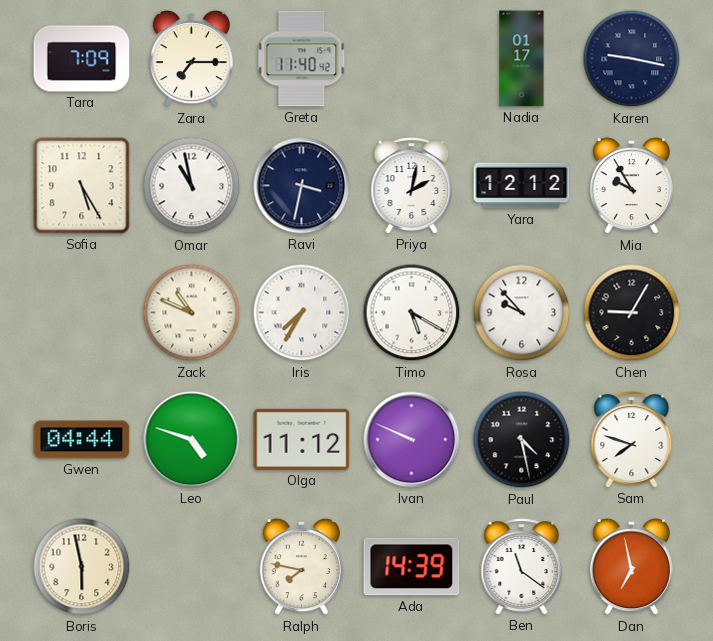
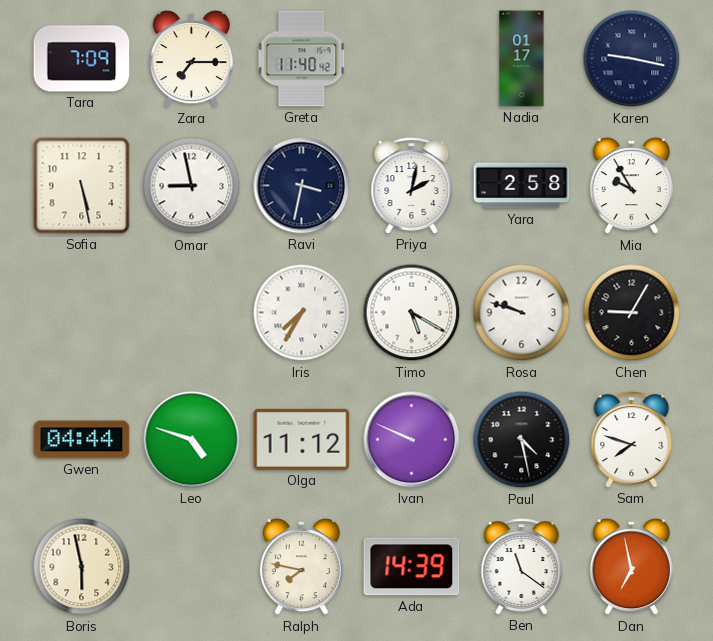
Sofia: 5:25 -> 5:28
Omar: 10:58 -> 8:58
Yara: 12:12 -> 2:58
Zack: 10:49 -> none
Rosa: 9:53 -> 9:48
